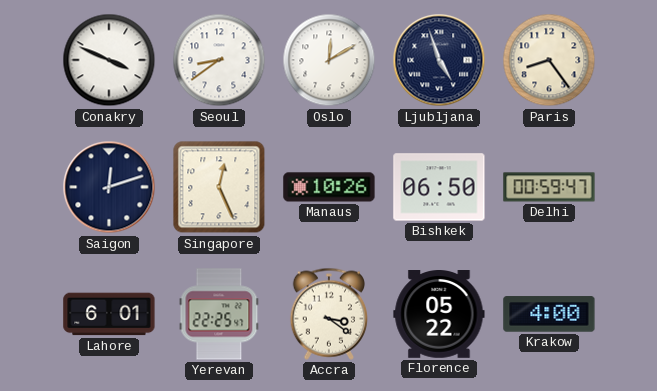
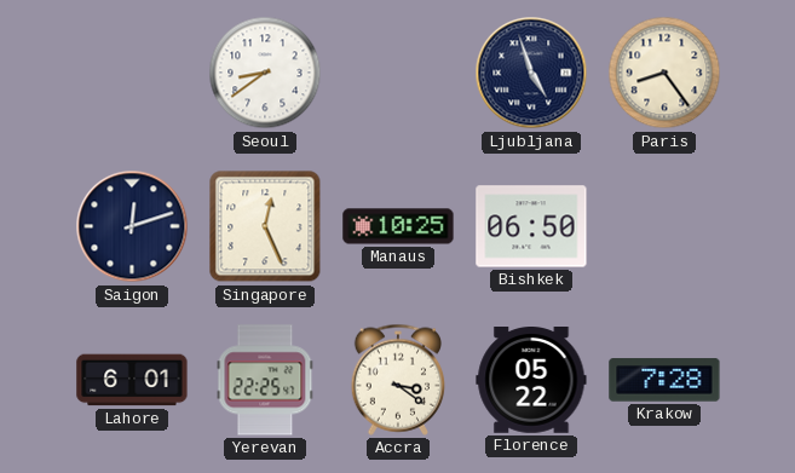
Conakry: 3:49 -> none
Oslo: 12:10 -> none
Manaus: 10:26 -> 10:25
Delhi: 00:59 -> none
Krakow: 4:00 -> 7:28
